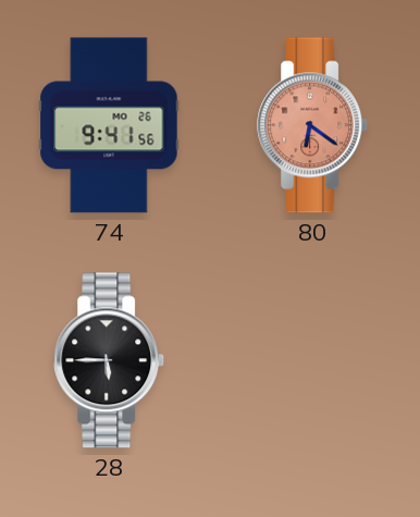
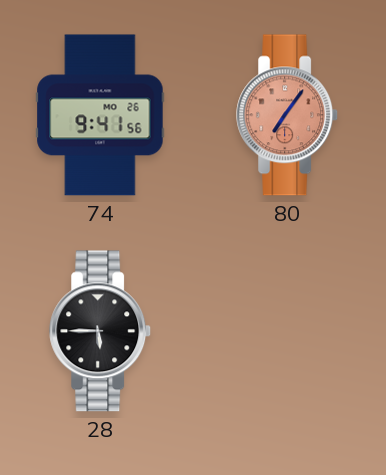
80: 6:21 -> 7:06
